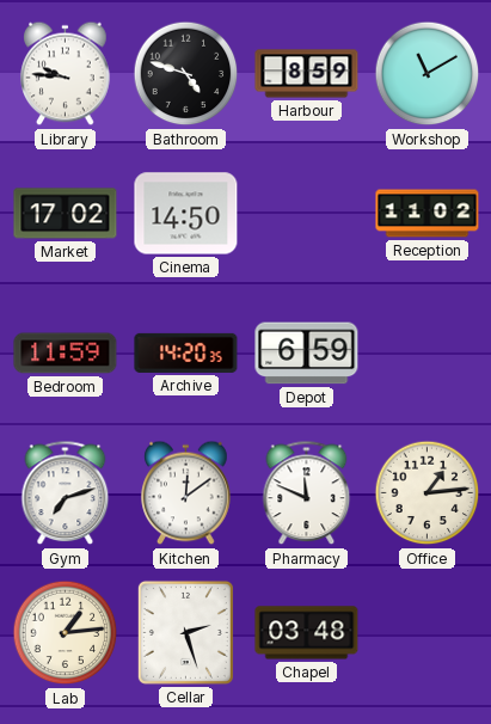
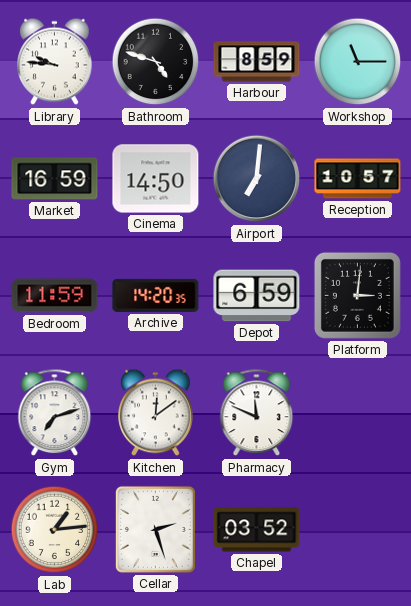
Workshop: 11:10 -> 11:15
Market: 17:02 -> 16:59
Airport: none -> 7:01
Reception: 11:02 -> 10:57
Platform: none -> 3:01
Office: 1:14 -> none
Chapel: 03:48 -> 03:52
